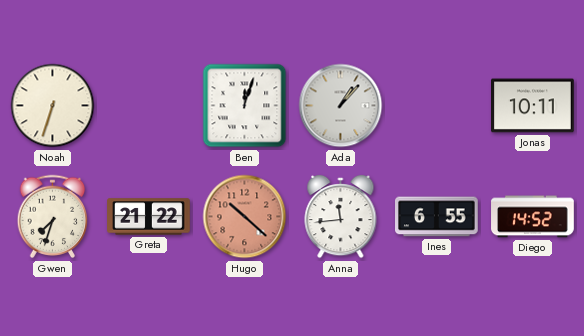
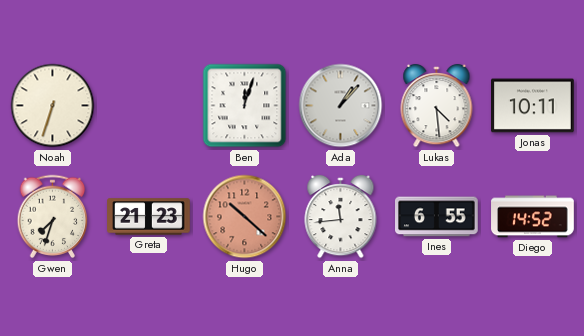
Lukas: none -> 4:29
Greta: 21:22 -> 21:23
